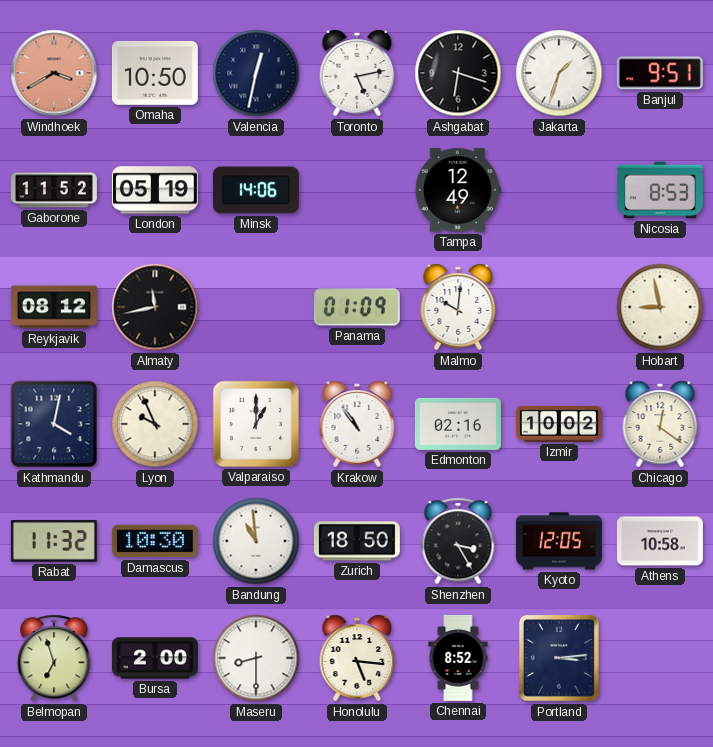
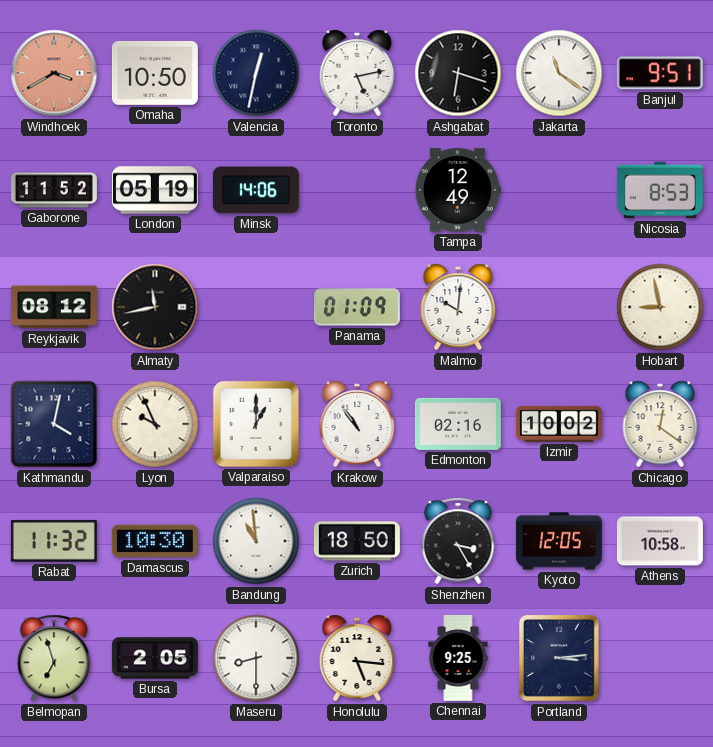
Jakarta: 1:33 -> 11:21
Bursa: 2:00 -> 2:05
Chennai: 8:52 -> 9:25
